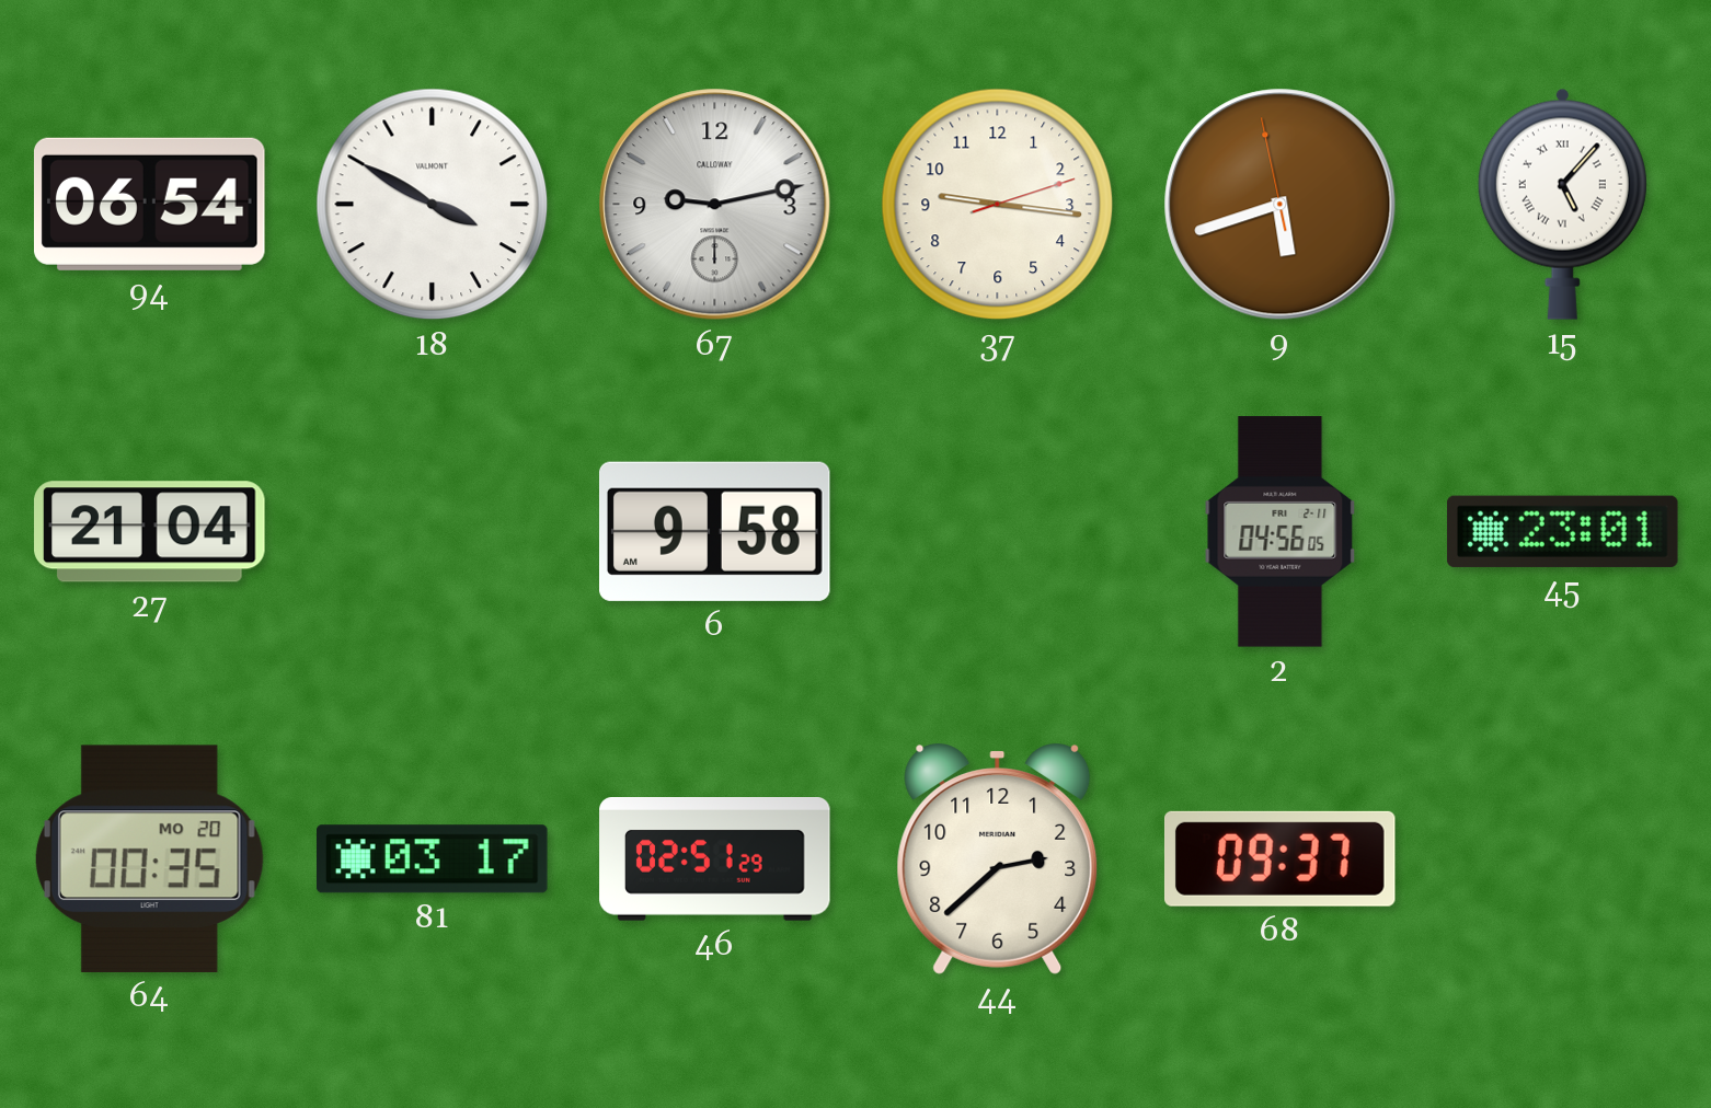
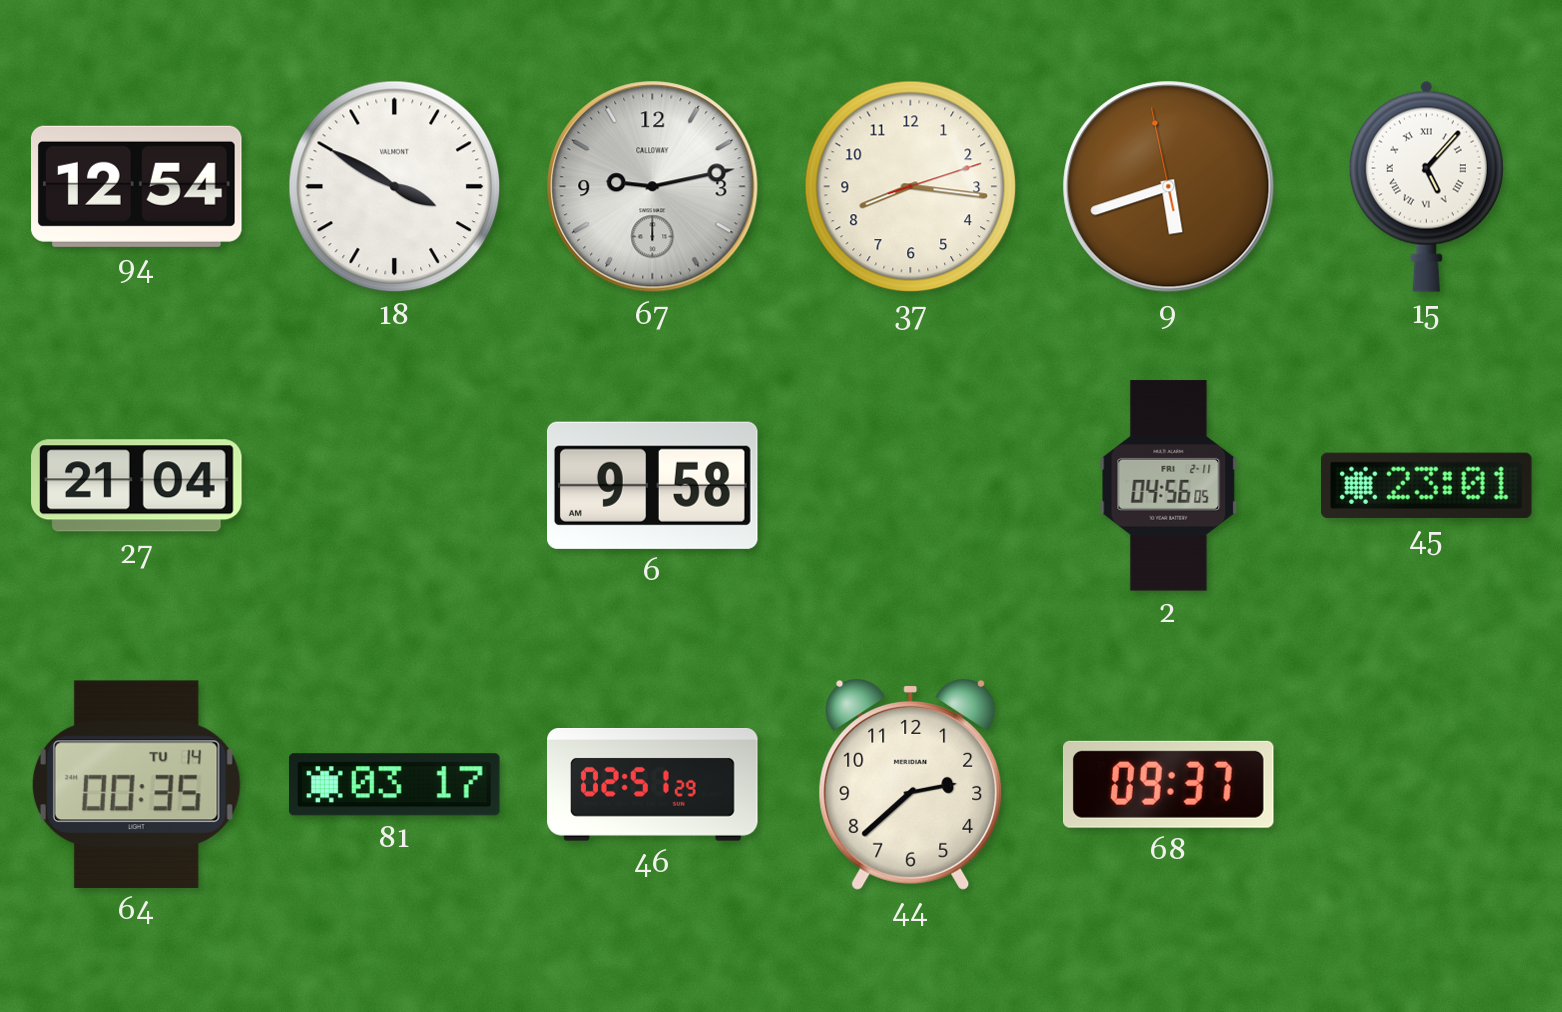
94: 06:54 -> 12:54
37: 9:16 -> 8:16
64 date: MO 20 -> TU 14
